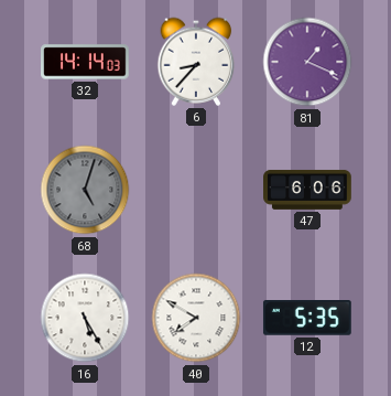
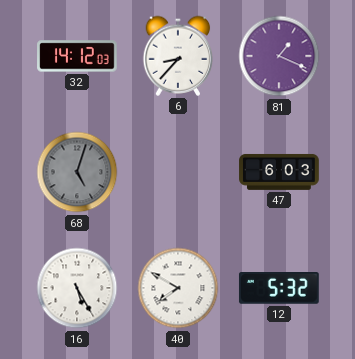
32: 14:14 -> 14:12
47: 6:06 -> 6:03
12: 5:35 -> 5:32
